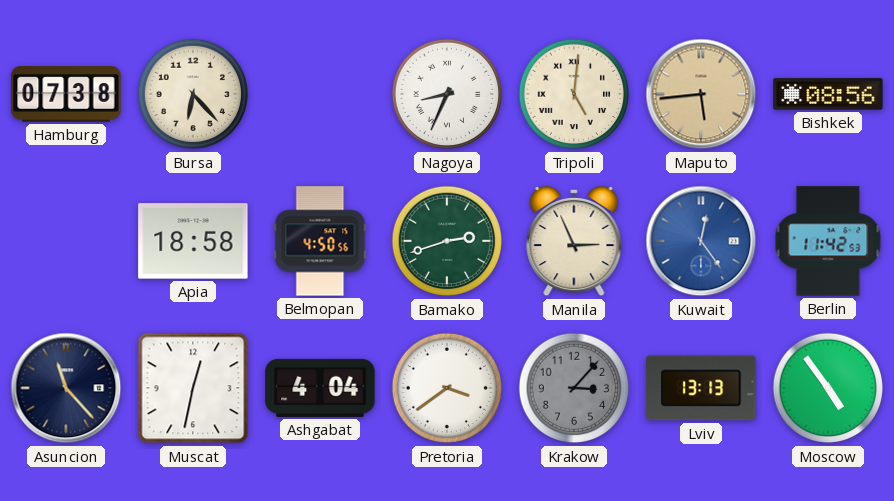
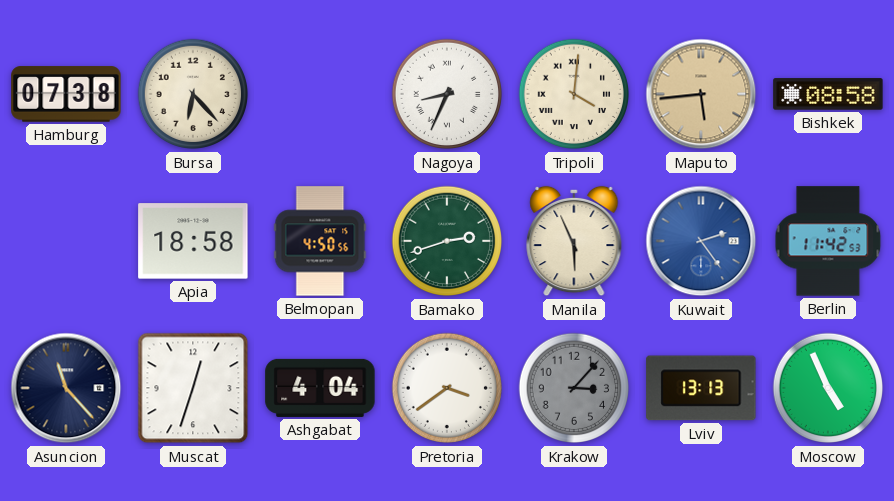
Tripoli: 5:01 -> 4:01
Bishkek: 08:56 -> 08:58
Manila: 2:56 -> 5:56
Kuwait: 12:24 -> 2:24
Muscat: 12:32 -> 12:33
Moscow: 4:54 -> 4:56
